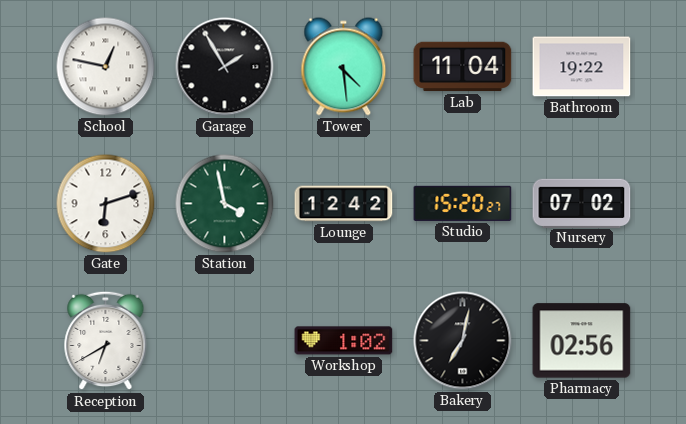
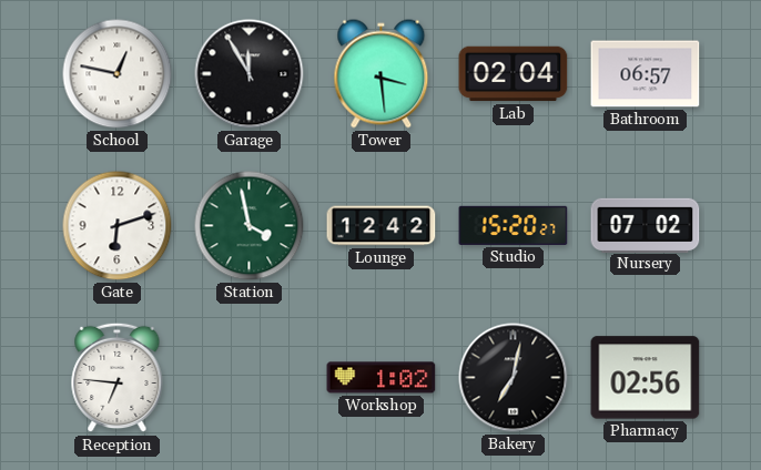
Garage: 1:55 -> 11:55
Tower: 4:29 -> 3:29
Lab: 11:04 -> 02:04
Bathroom: 19:22 -> 06:57
Reception: 6:40 -> 6:46
